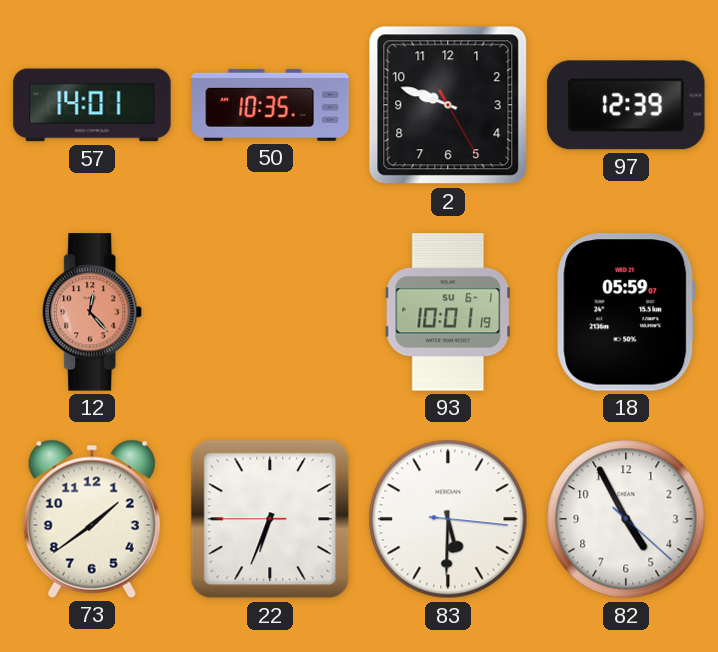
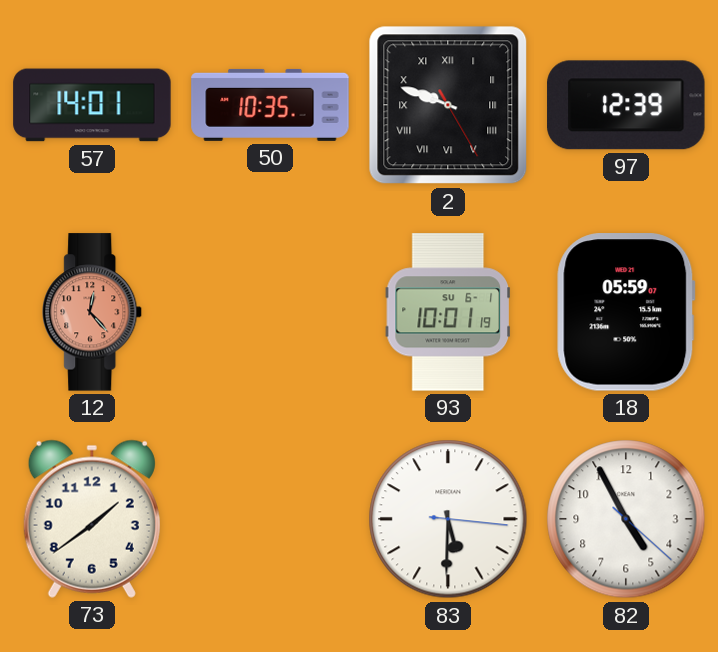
2 numerals: Arabic -> Roman
22: 6:33 -> none
